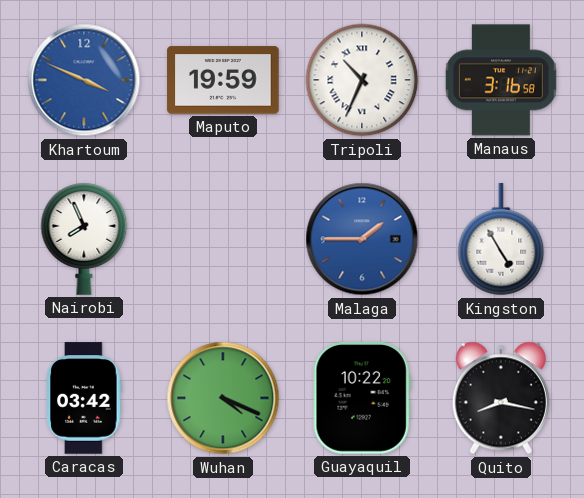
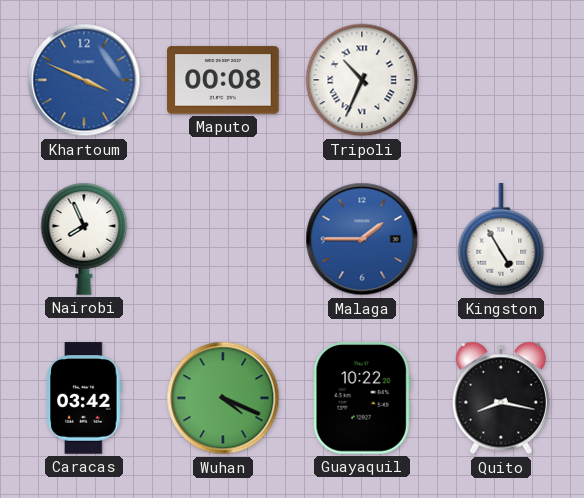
Maputo: 19:59 -> 00:08
Manaus: 3:16 -> none
